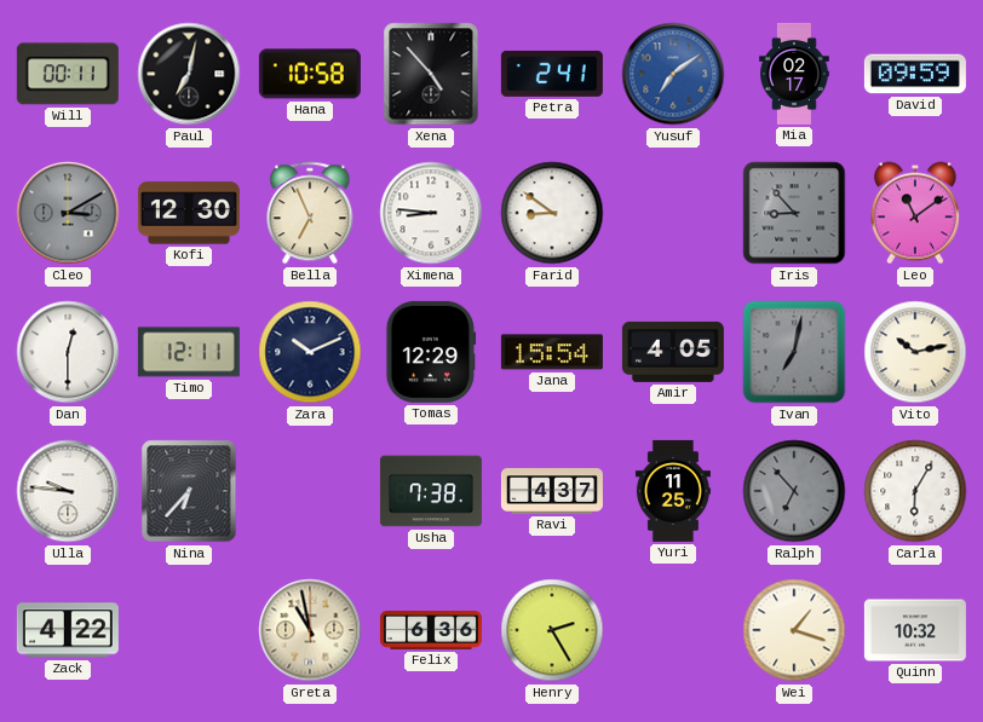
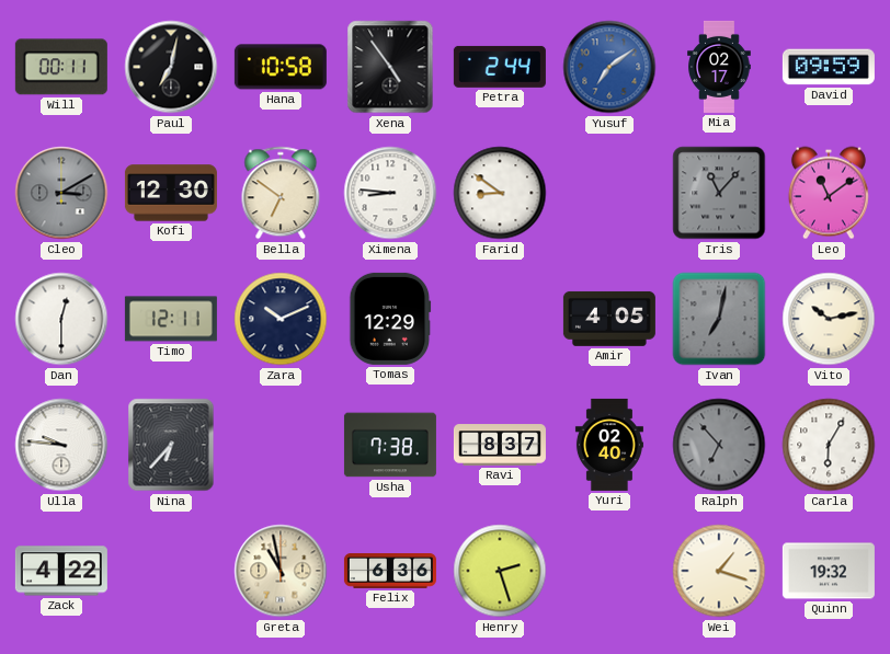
Xena: 4:53 -> 4:54
Petra: 2:41 -> 2:44
Bella: 6:56 -> 6:51
Iris: 8:53 -> 11:07
Jana: 15:54 -> none
Ravi: 4:37 -> 8:37
Yuri: 11:25 -> 02:40
Henry: 2:25 -> 2:27
Quinn: 10:32 -> 19:32
